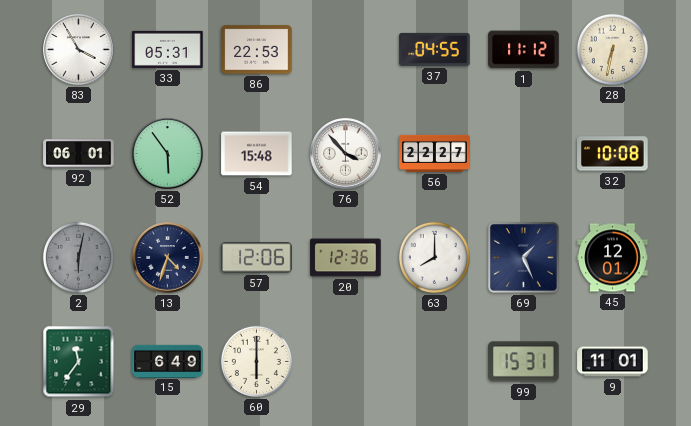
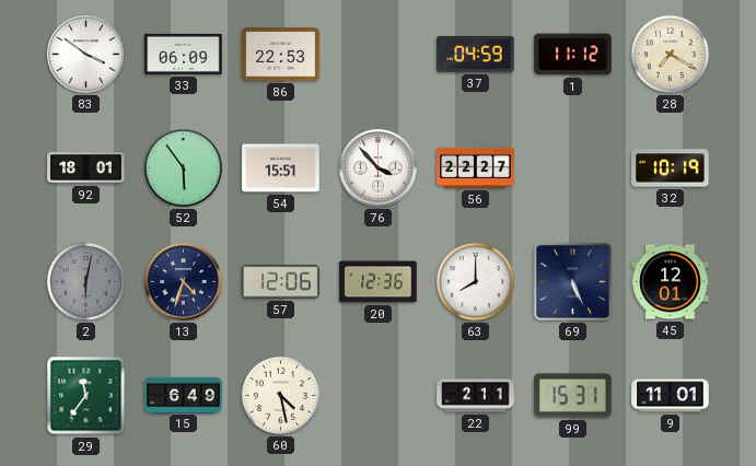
83: 3:55 -> 3:51
33: 05:31 -> 06:09
37: 04:55 -> 04:59
28: 6:32 -> 7:20
92: 06:01 -> 18:01
54: 15:48 -> 15:51
32: 10:08 -> 10:19
69: 1:26 -> 5:26
60: 6:00 -> 4:28
22: none -> 2:11
